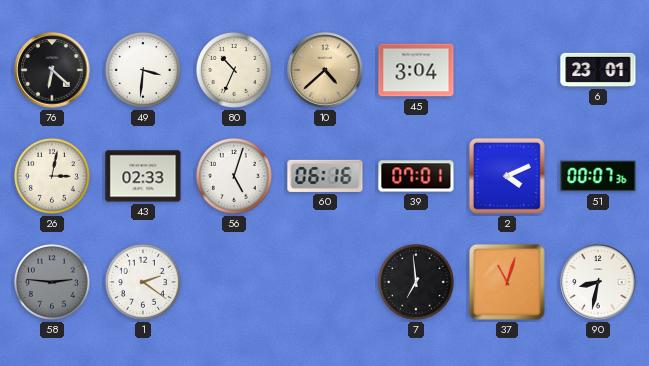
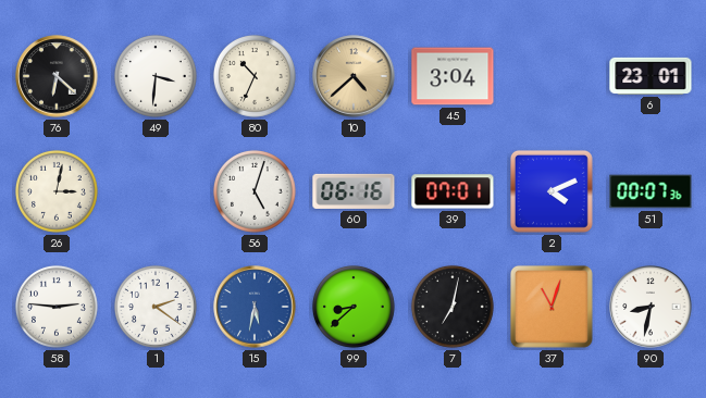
43: 02:33 -> none
58 dial: grey -> white
15: none -> 5:32
99: none -> 8:38
7: 6:59 -> 7:02
